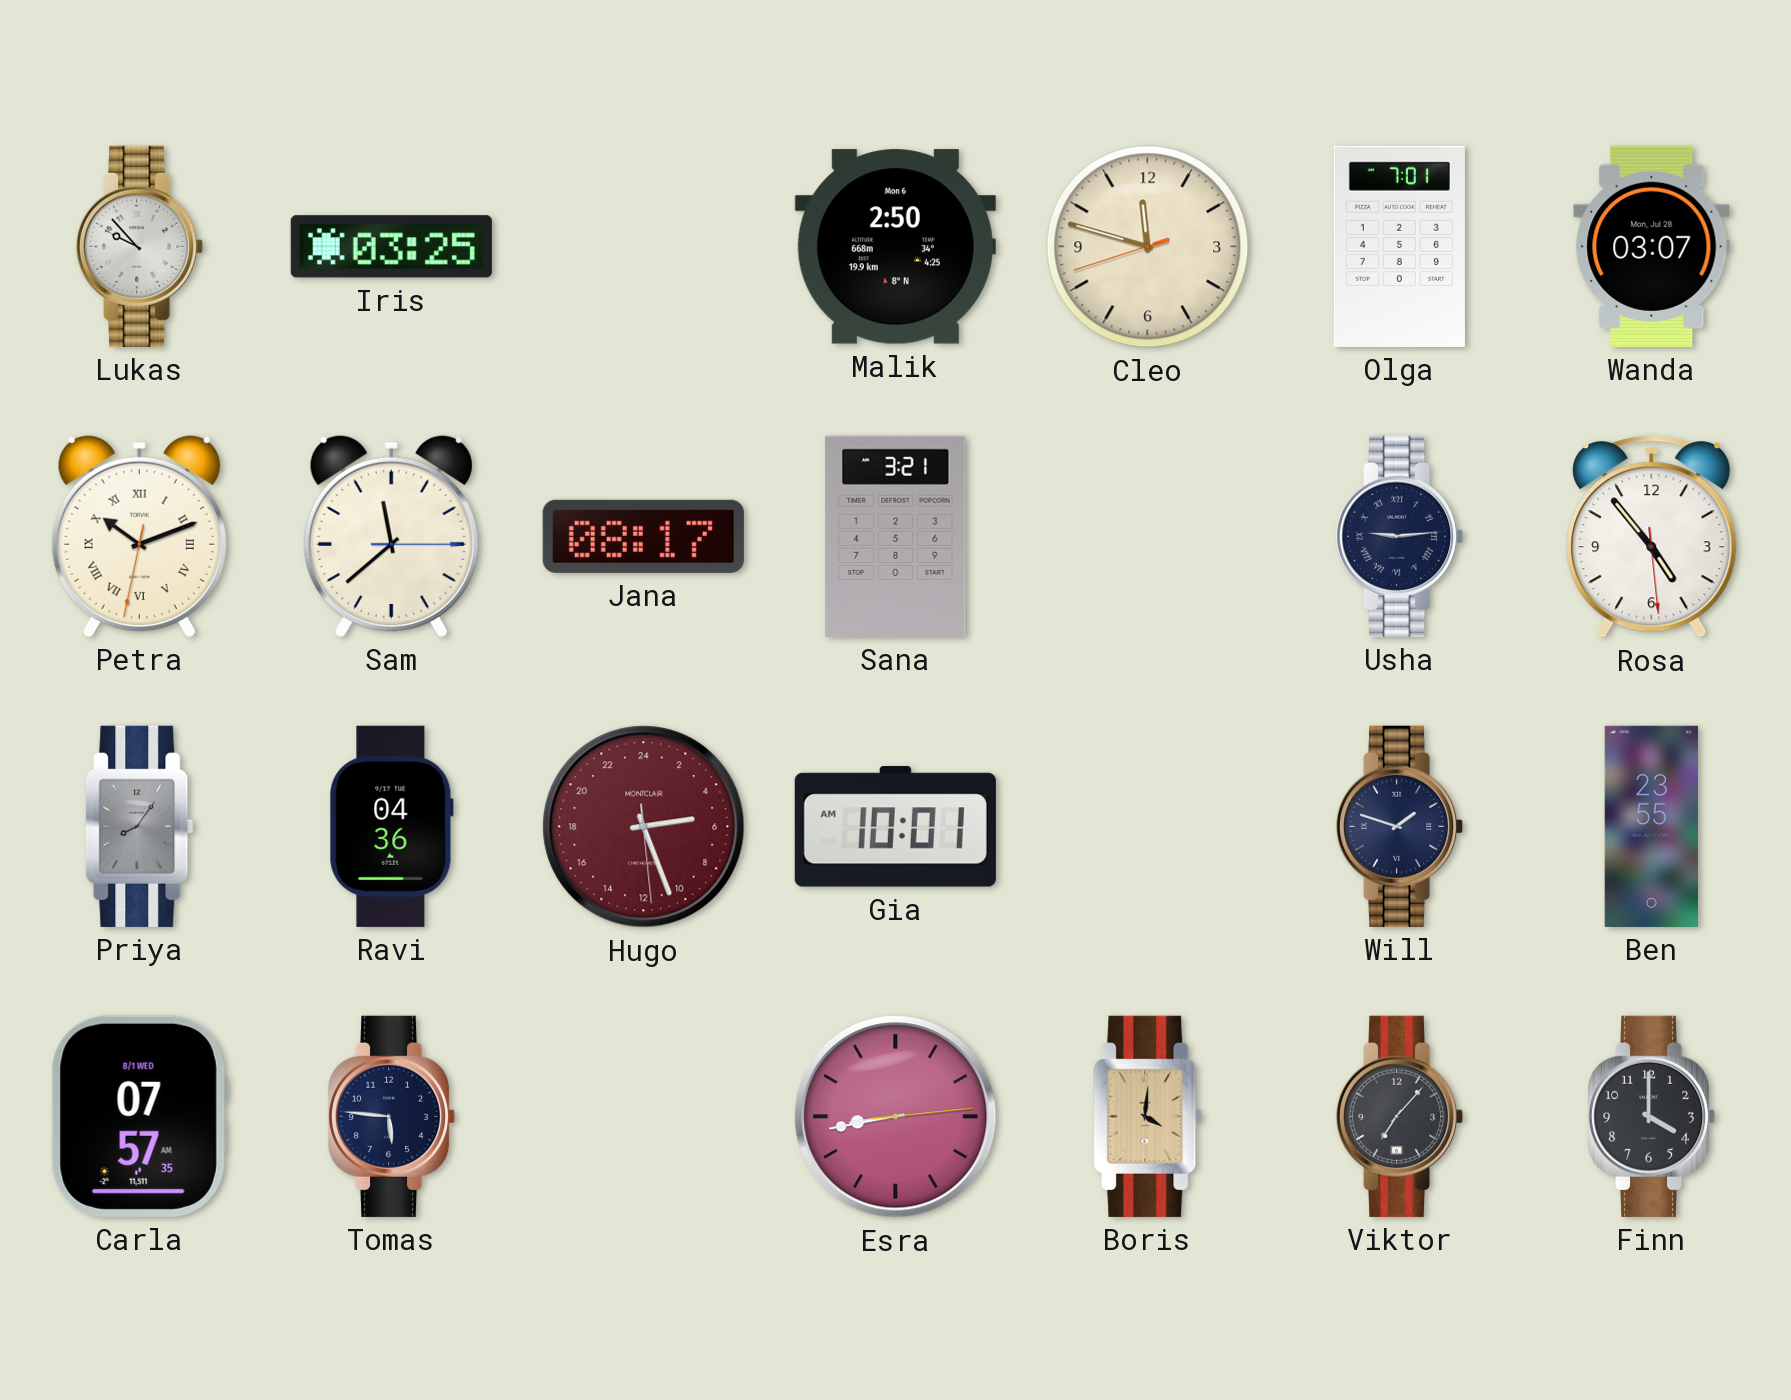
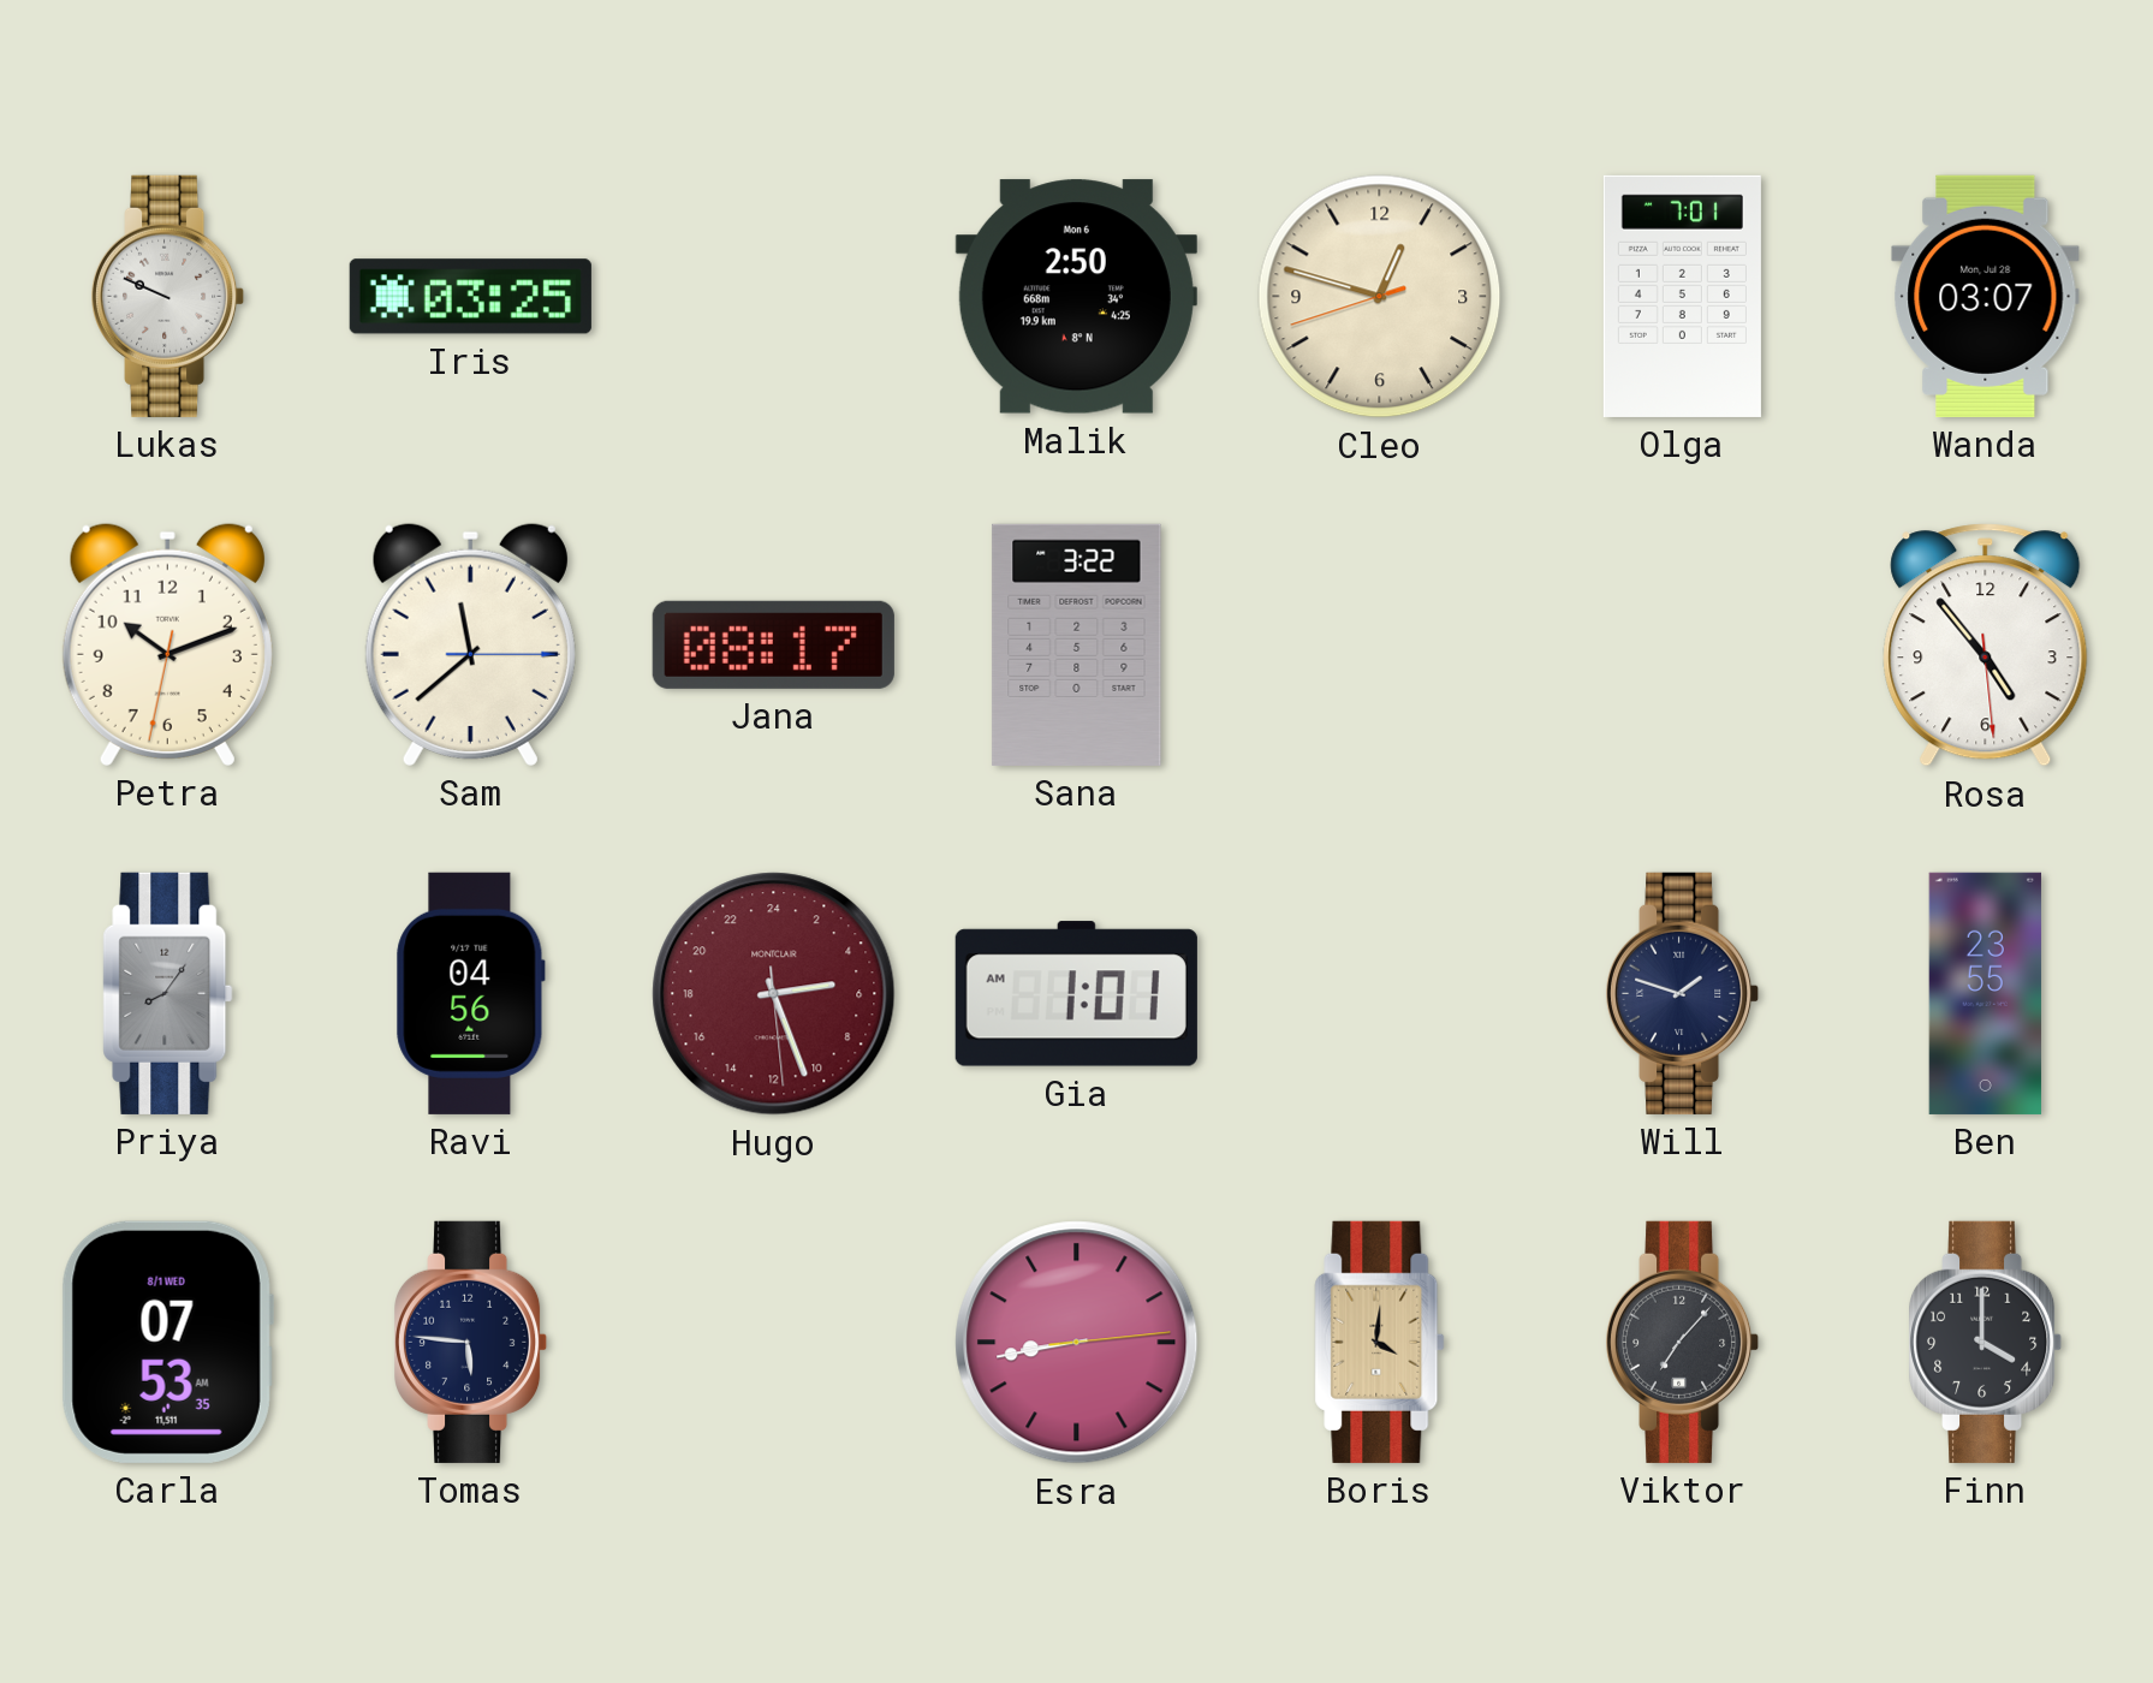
Lukas: 9:53 -> 9:49
Cleo: 11:47 -> 12:47
Petra numerals: Roman -> Arabic
Sana: 3:21 -> 3:22
Usha: 9:14 -> none
Ravi: 04:36 -> 04:56
Gia: 10:01 -> 1:01
Carla: 07:57 -> 07:53
